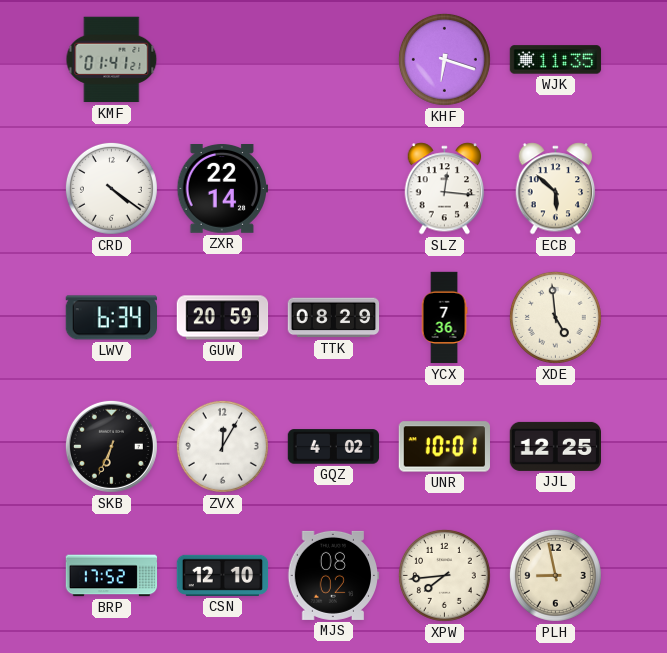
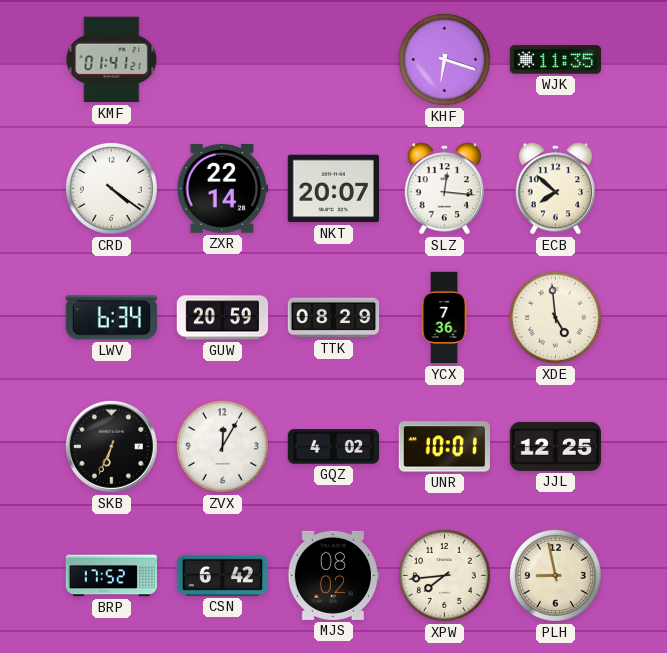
NKT: none -> 20:07
ECB: 5:52 -> 7:52
CSN: 12:10 -> 6:42
